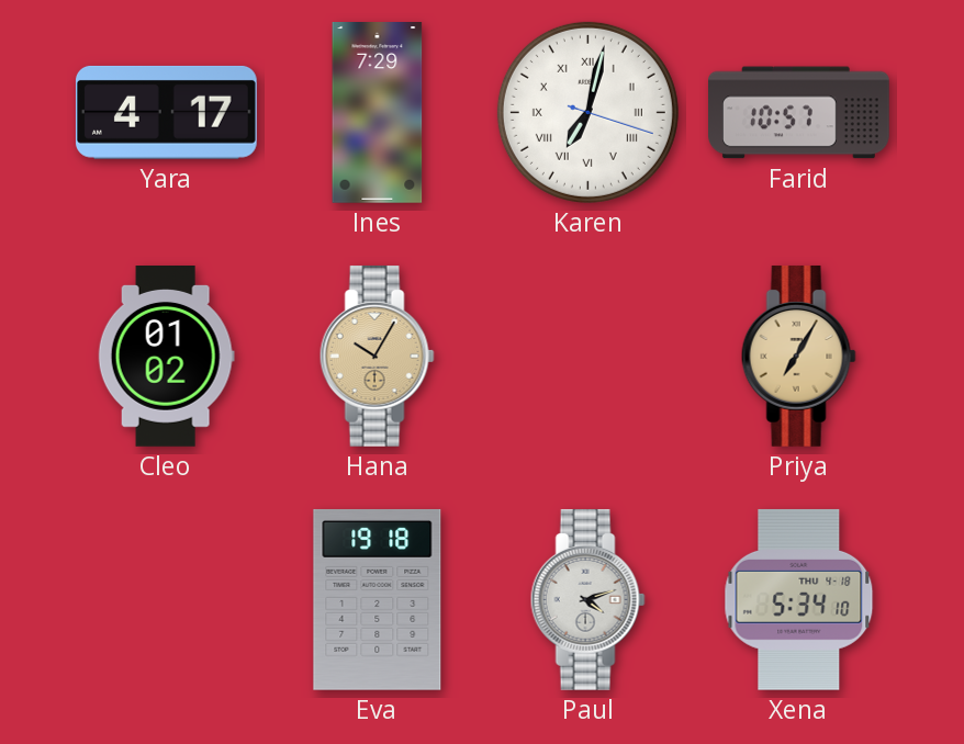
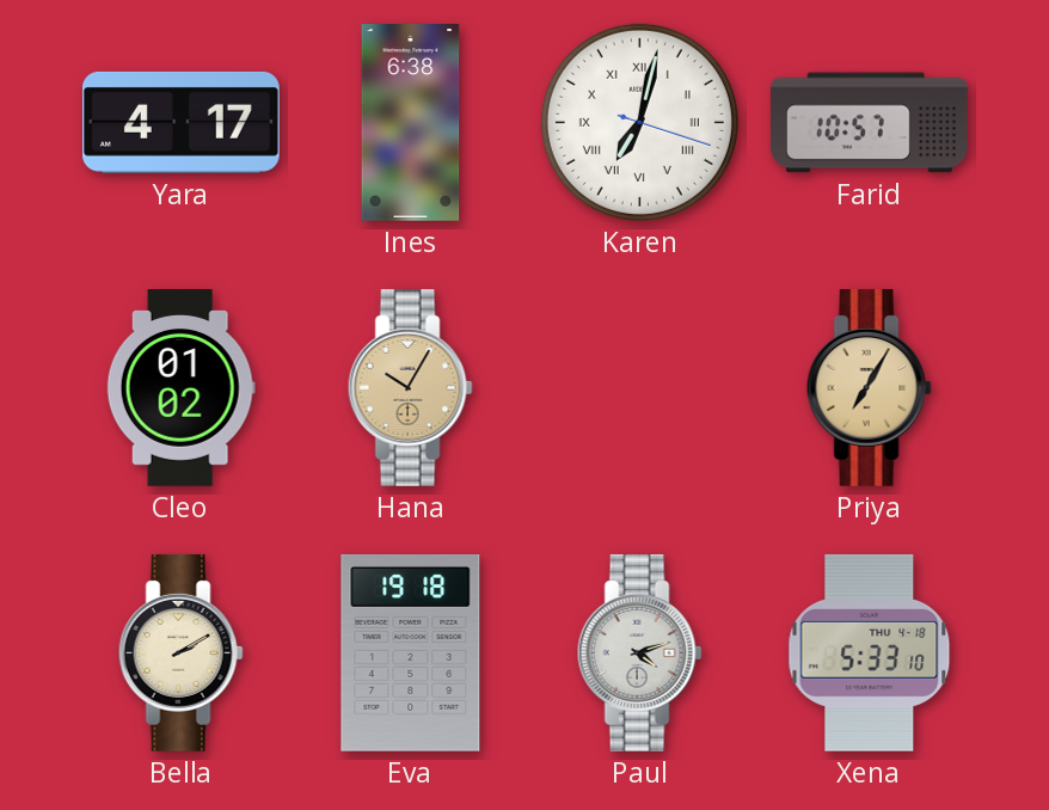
Ines: 7:29 -> 6:38
Bella: none -> 2:10
Xena: 5:34 -> 5:33
